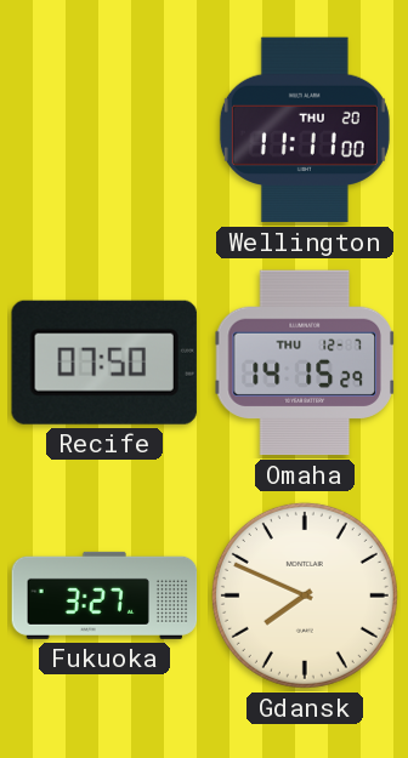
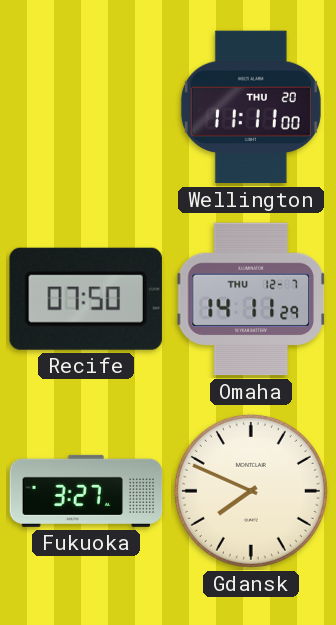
Omaha: 14:15 -> 14:11
